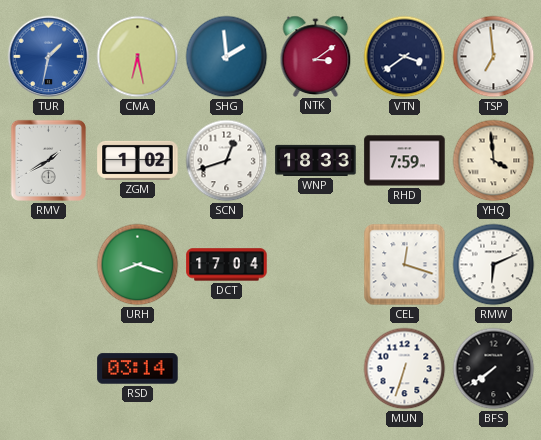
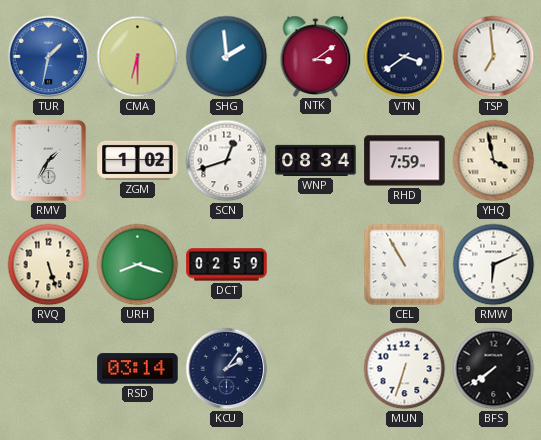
CMA: 6:28 -> 6:30
RMV: 1:40 -> 1:35
WNP: 18:33 -> 08:34
YHQ: 3:59 -> 3:58
RVQ: none -> 5:27
DCT: 17:04 -> 02:59
CEL: 12:18 -> 10:55
KCU: none -> 2:06
